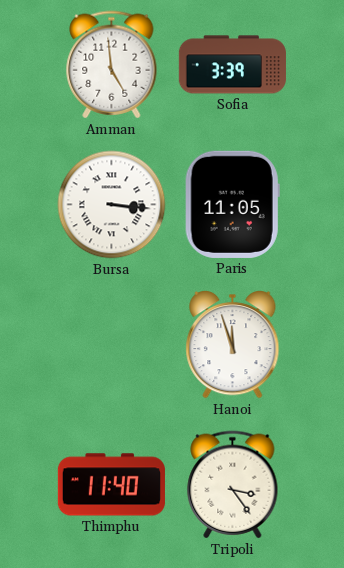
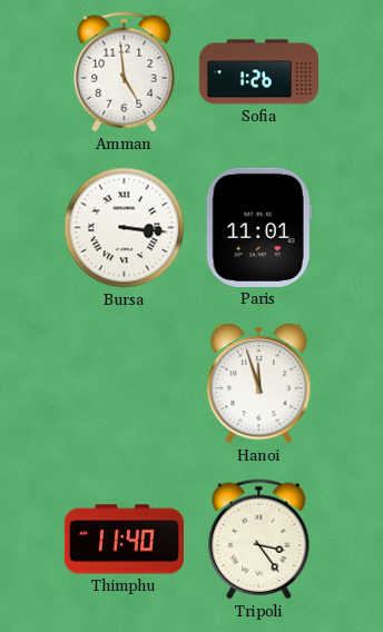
Sofia: 3:39 -> 1:26
Paris: 11:05 -> 11:01
